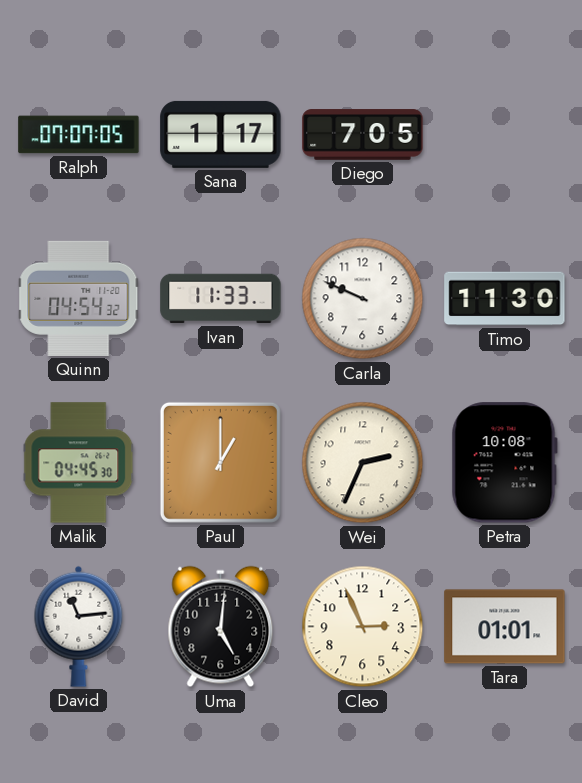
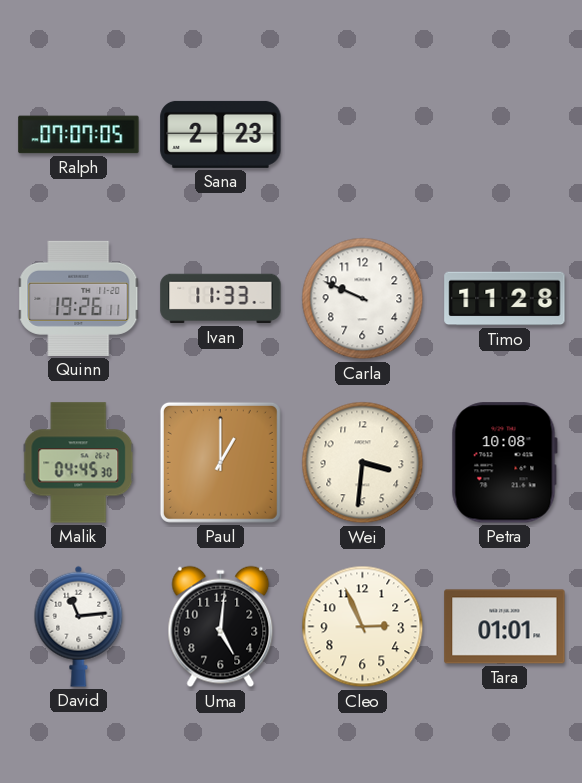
Sana: 1:17 -> 2:23
Diego: 7:05 -> none
Quinn: 04:54 -> 19:26
Timo: 11:30 -> 11:28
Wei: 2:34 -> 3:31
